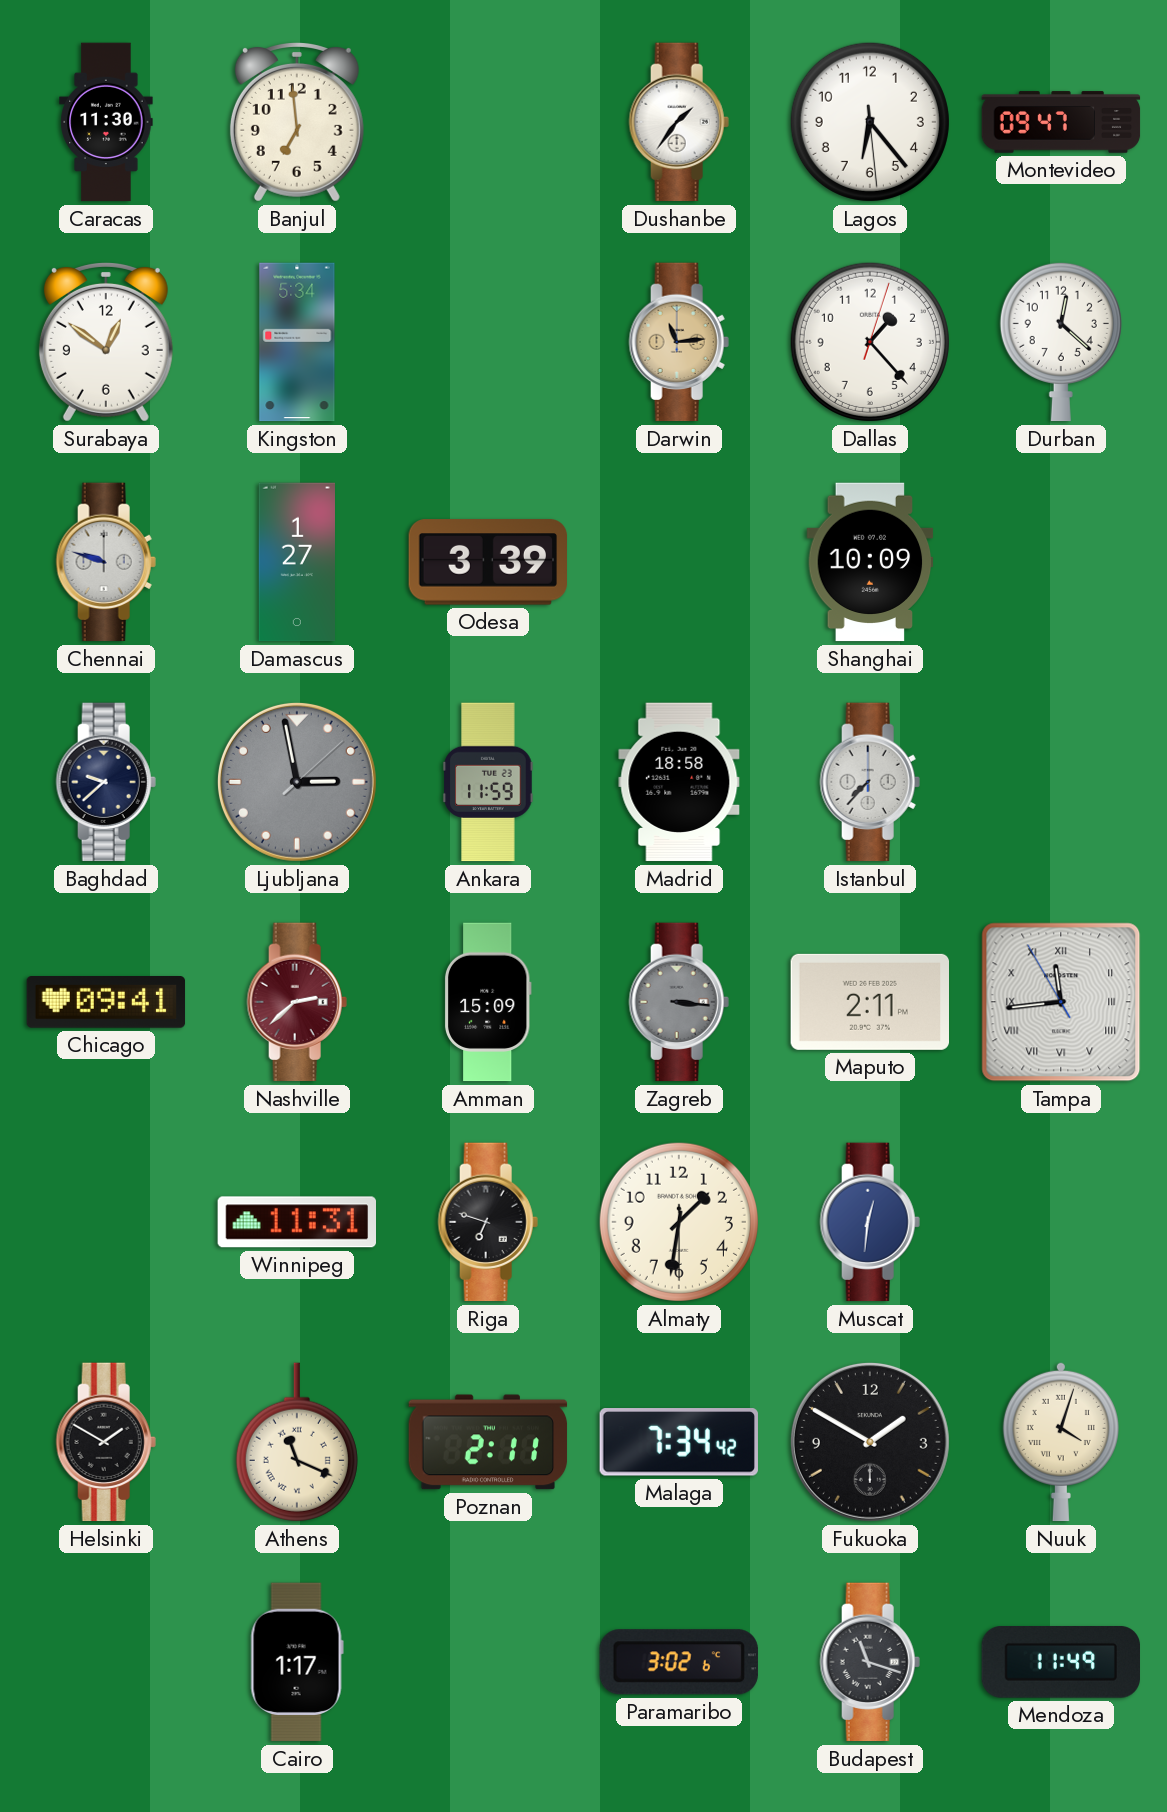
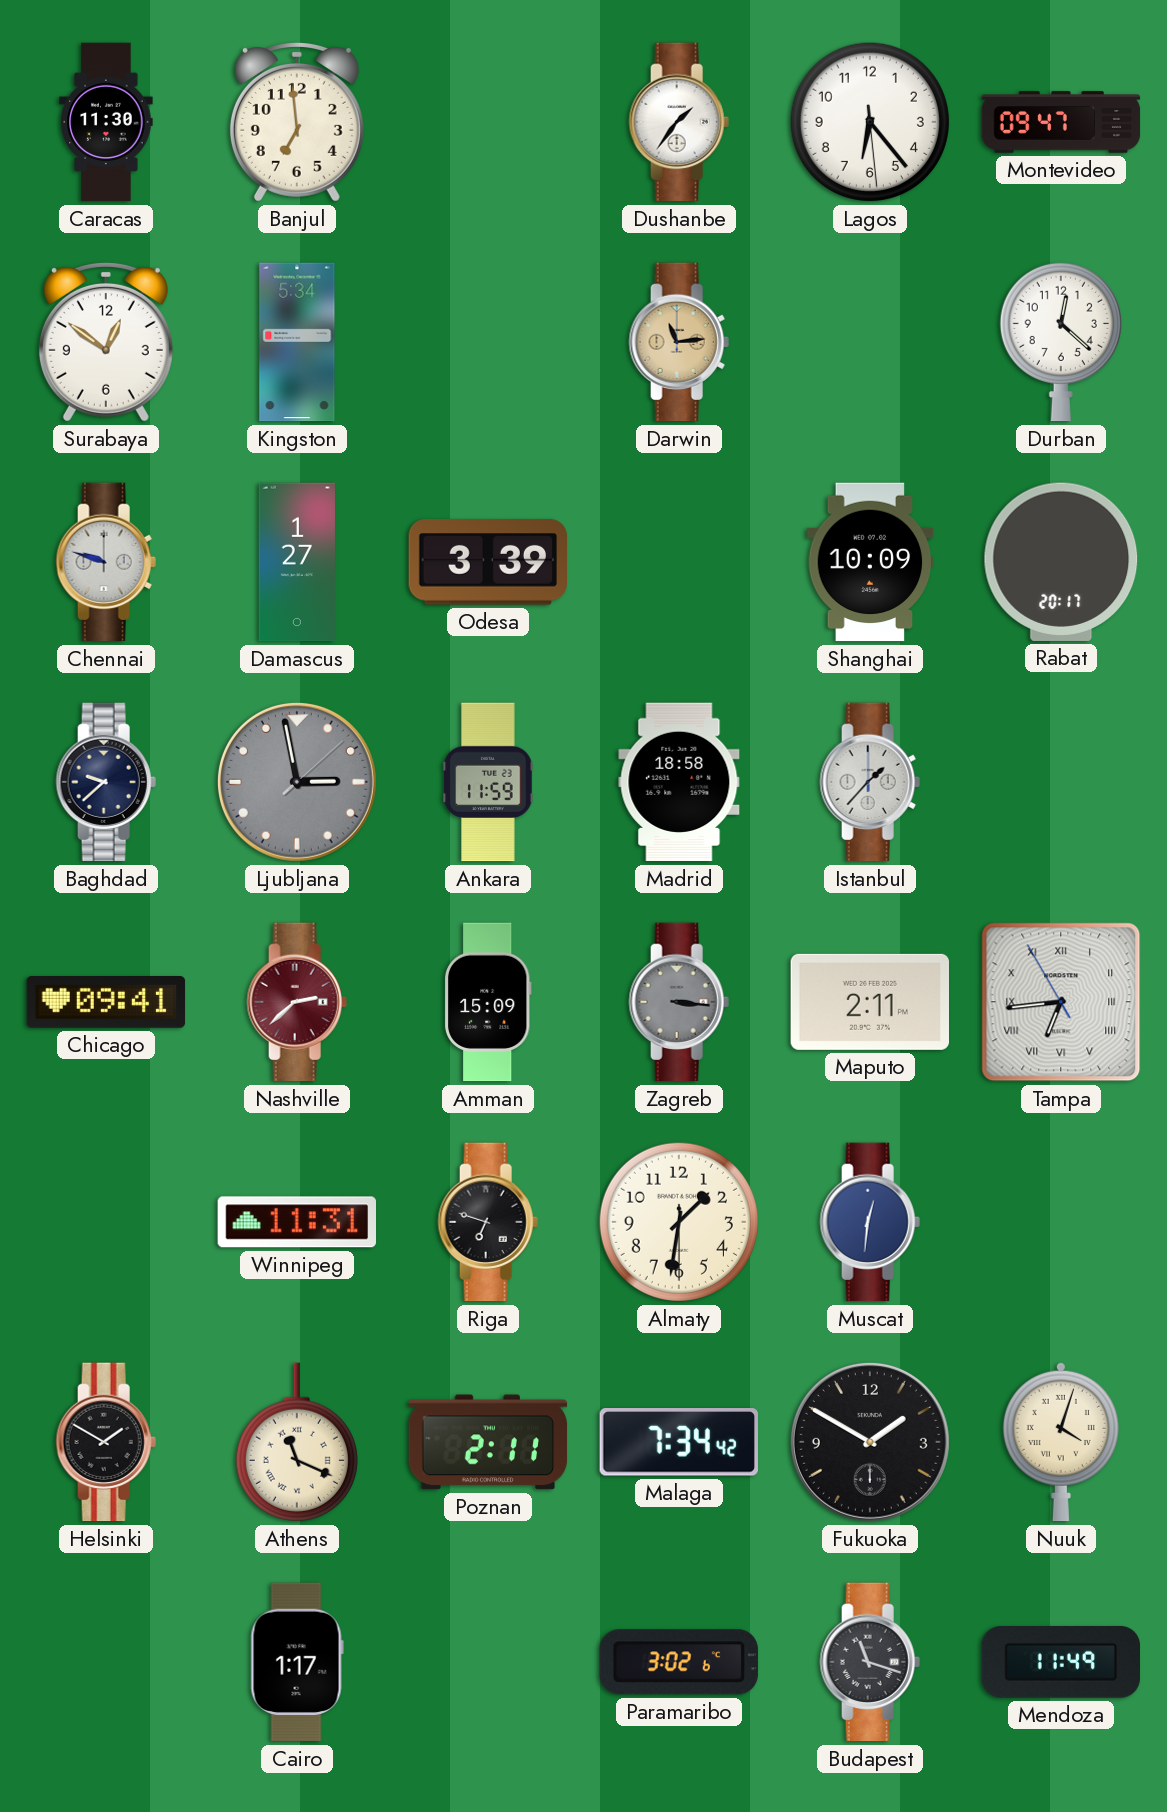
Dallas: 1:23 -> none
Rabat: none -> 20:17
Istanbul: 7:37 -> 1:37
Tampa: 11:43 -> 6:43
